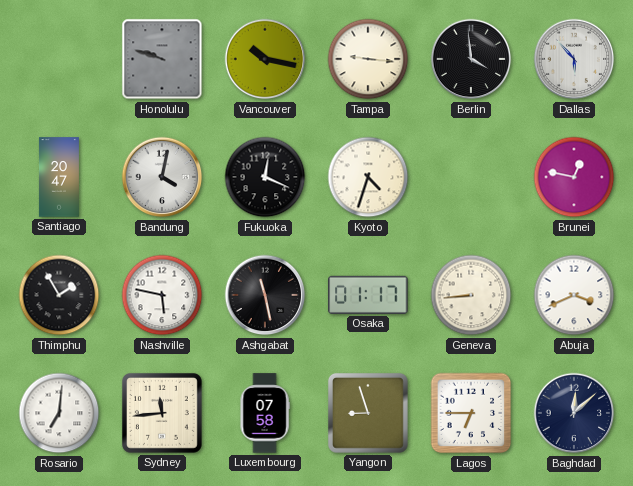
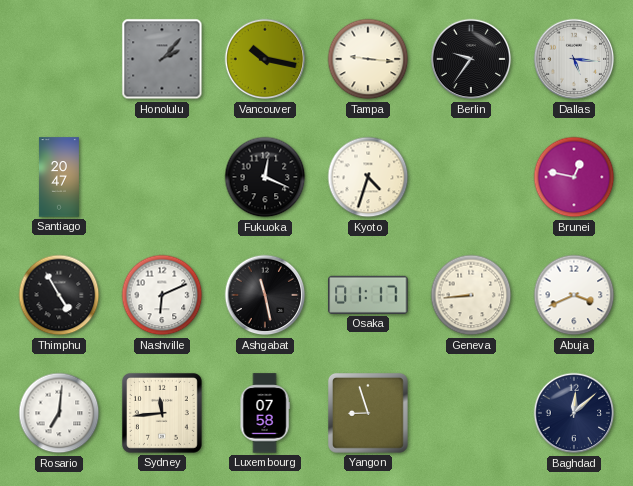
Honolulu: 9:48 -> 2:07
Berlin: 3:59 -> 9:36
Dallas: 5:53 -> 5:16
Bandung: 4:02 -> none
Thimphu: 1:55 -> 4:55
Nashville: 5:47 -> 6:11
Lagos: 6:45 -> none
